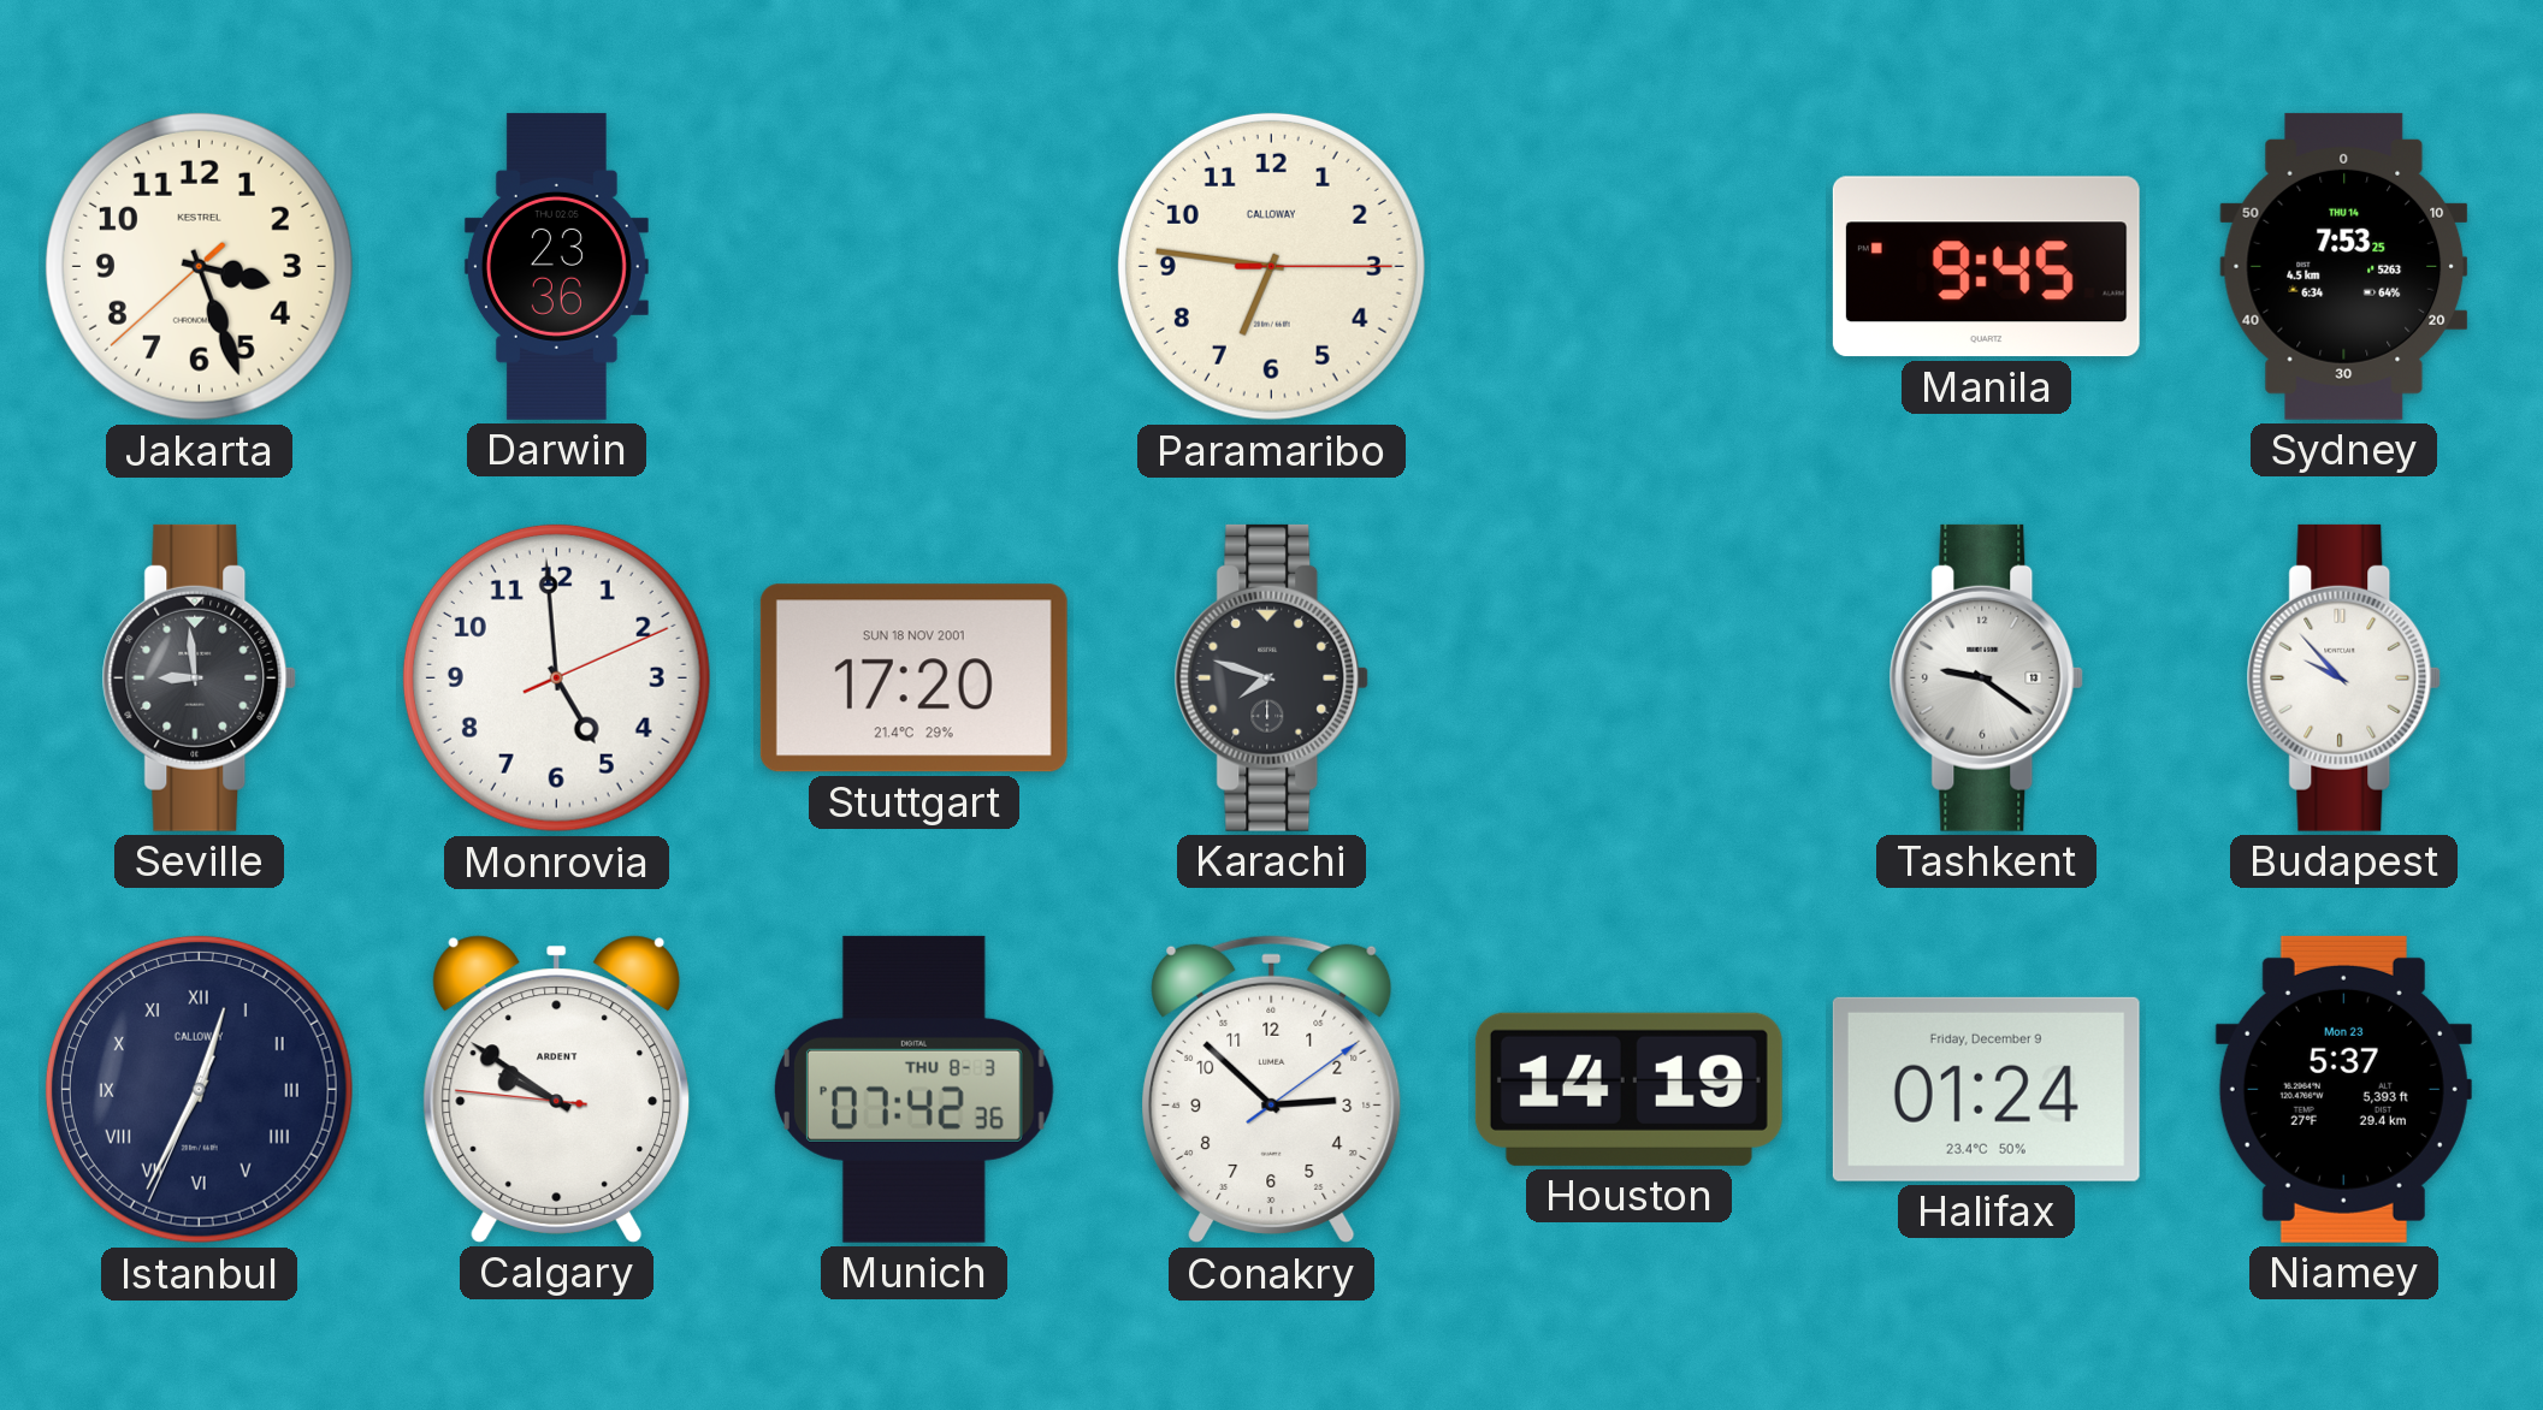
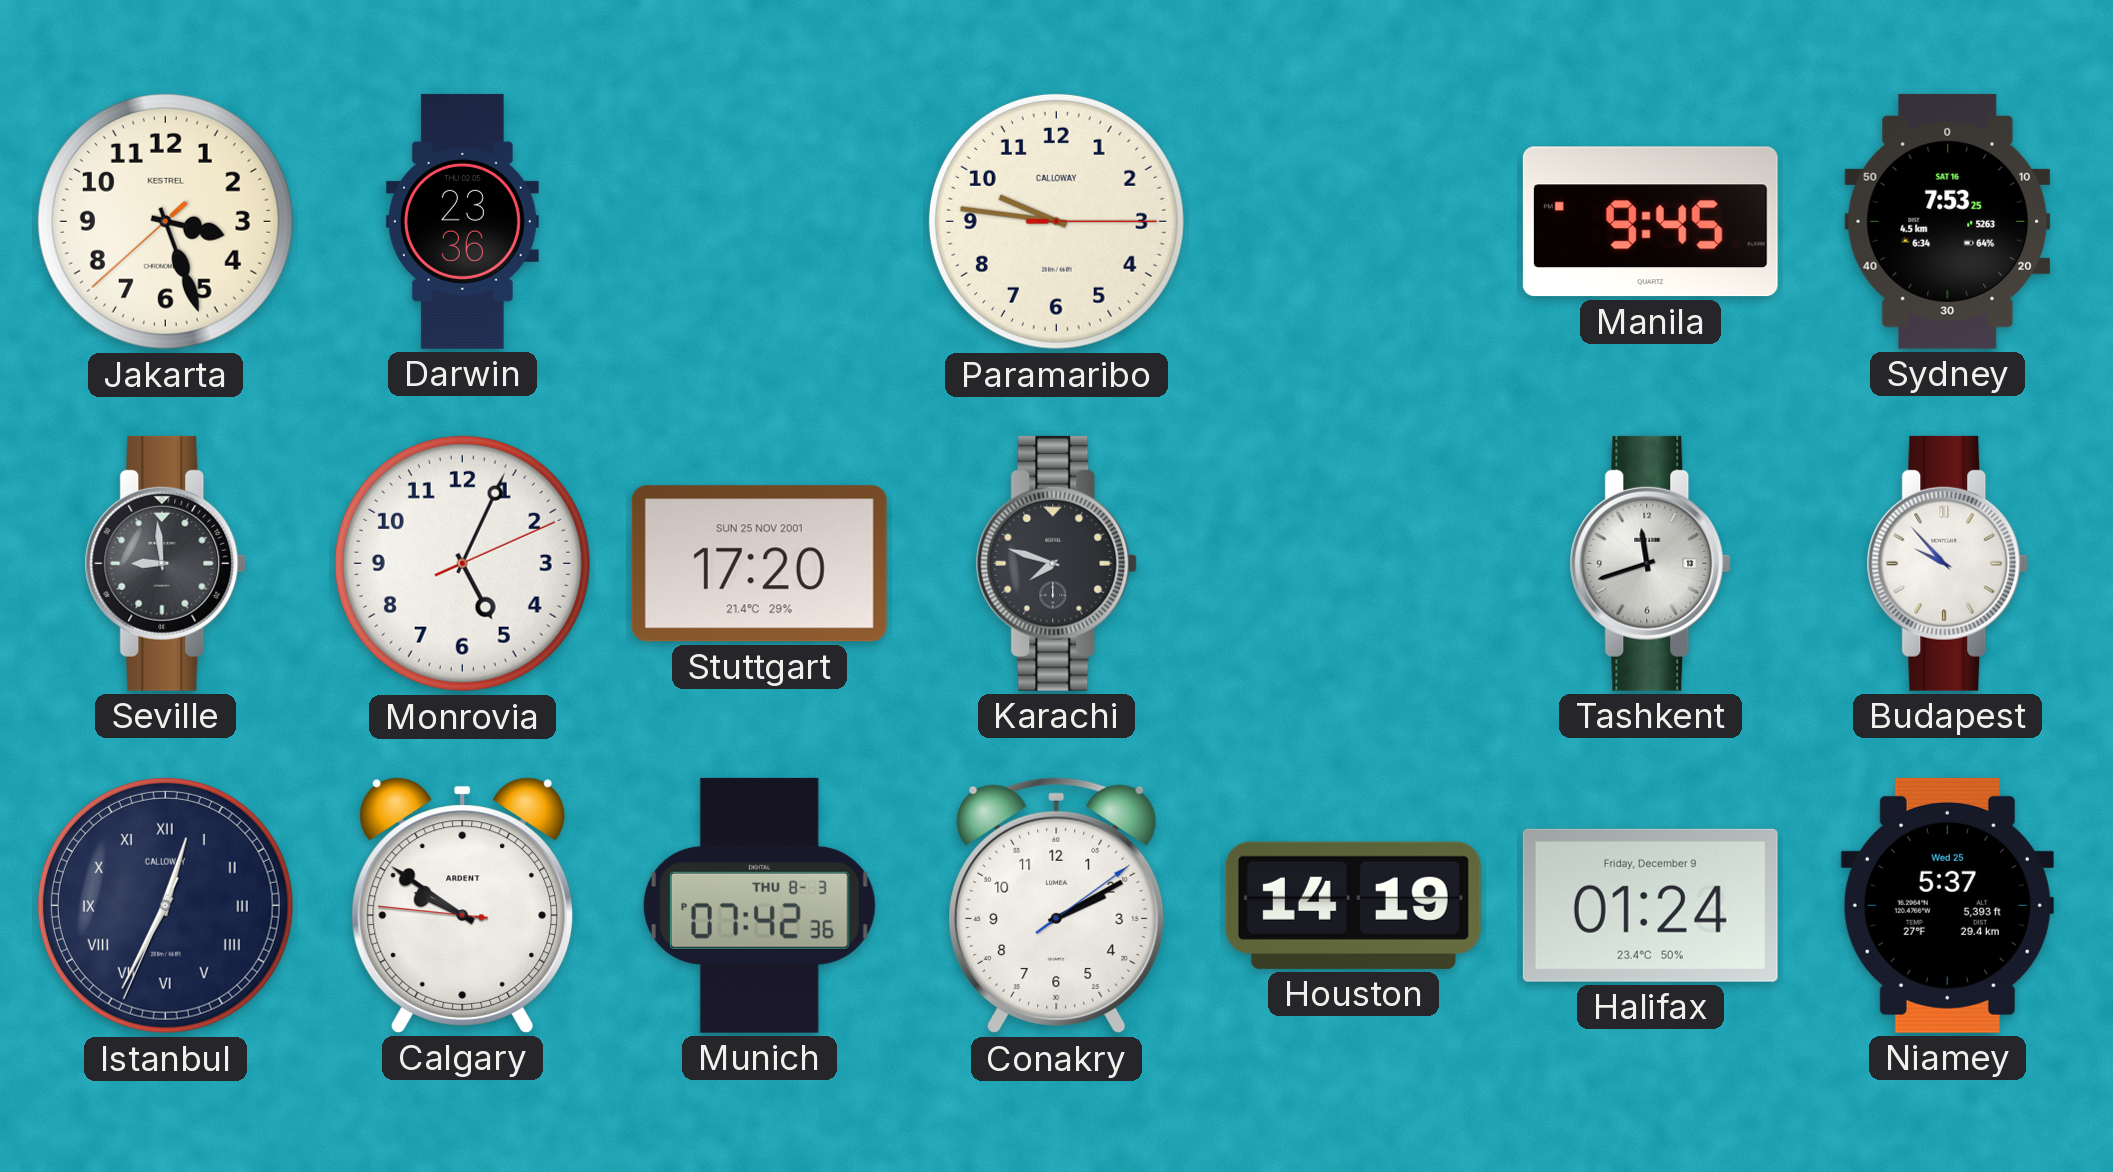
Paramaribo: 6:46 -> 9:46
Sydney date: THU 14 -> SAT 16
Monrovia: 4:59 -> 5:04
Stuttgart date: SUN 18 NOV 2001 -> SUN 25 NOV 2001
Tashkent: 9:21 -> 11:42
Conakry: 2:52 -> 2:10
Niamey date: Mon 23 -> Wed 25
